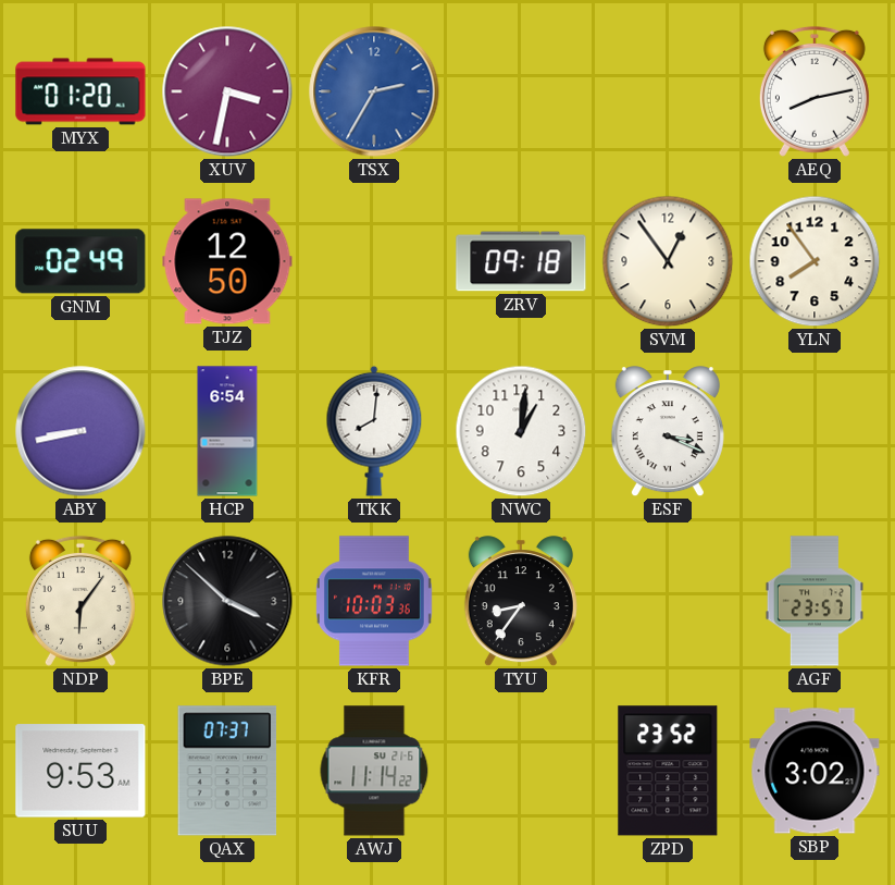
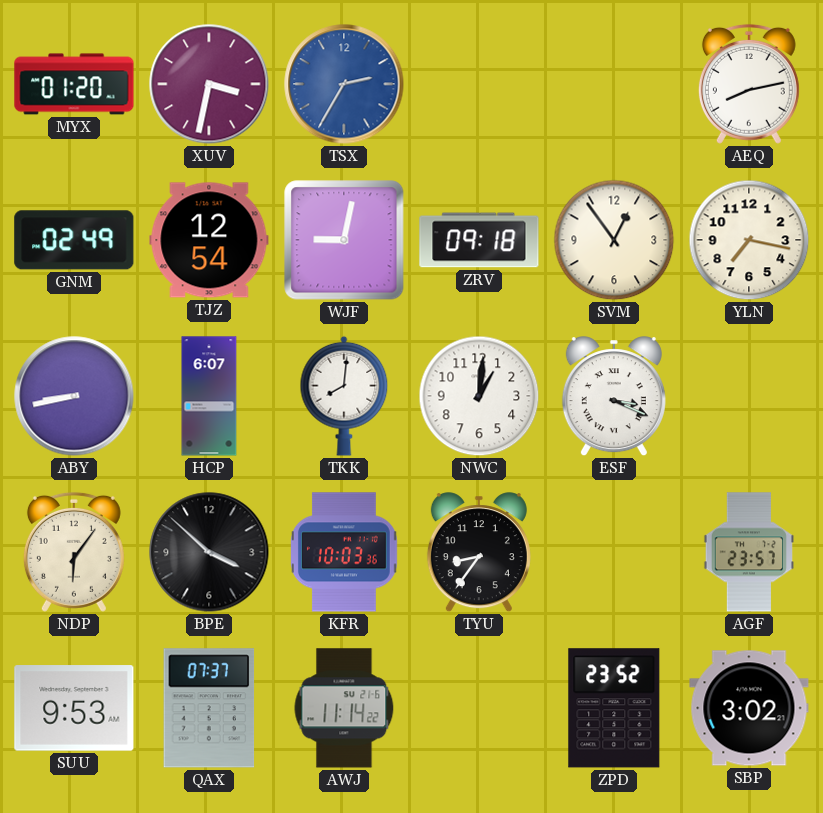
TJZ: 12:50 -> 12:54
WJF: none -> 9:02
YLN: 7:54 -> 7:17
HCP: 6:54 -> 6:07
